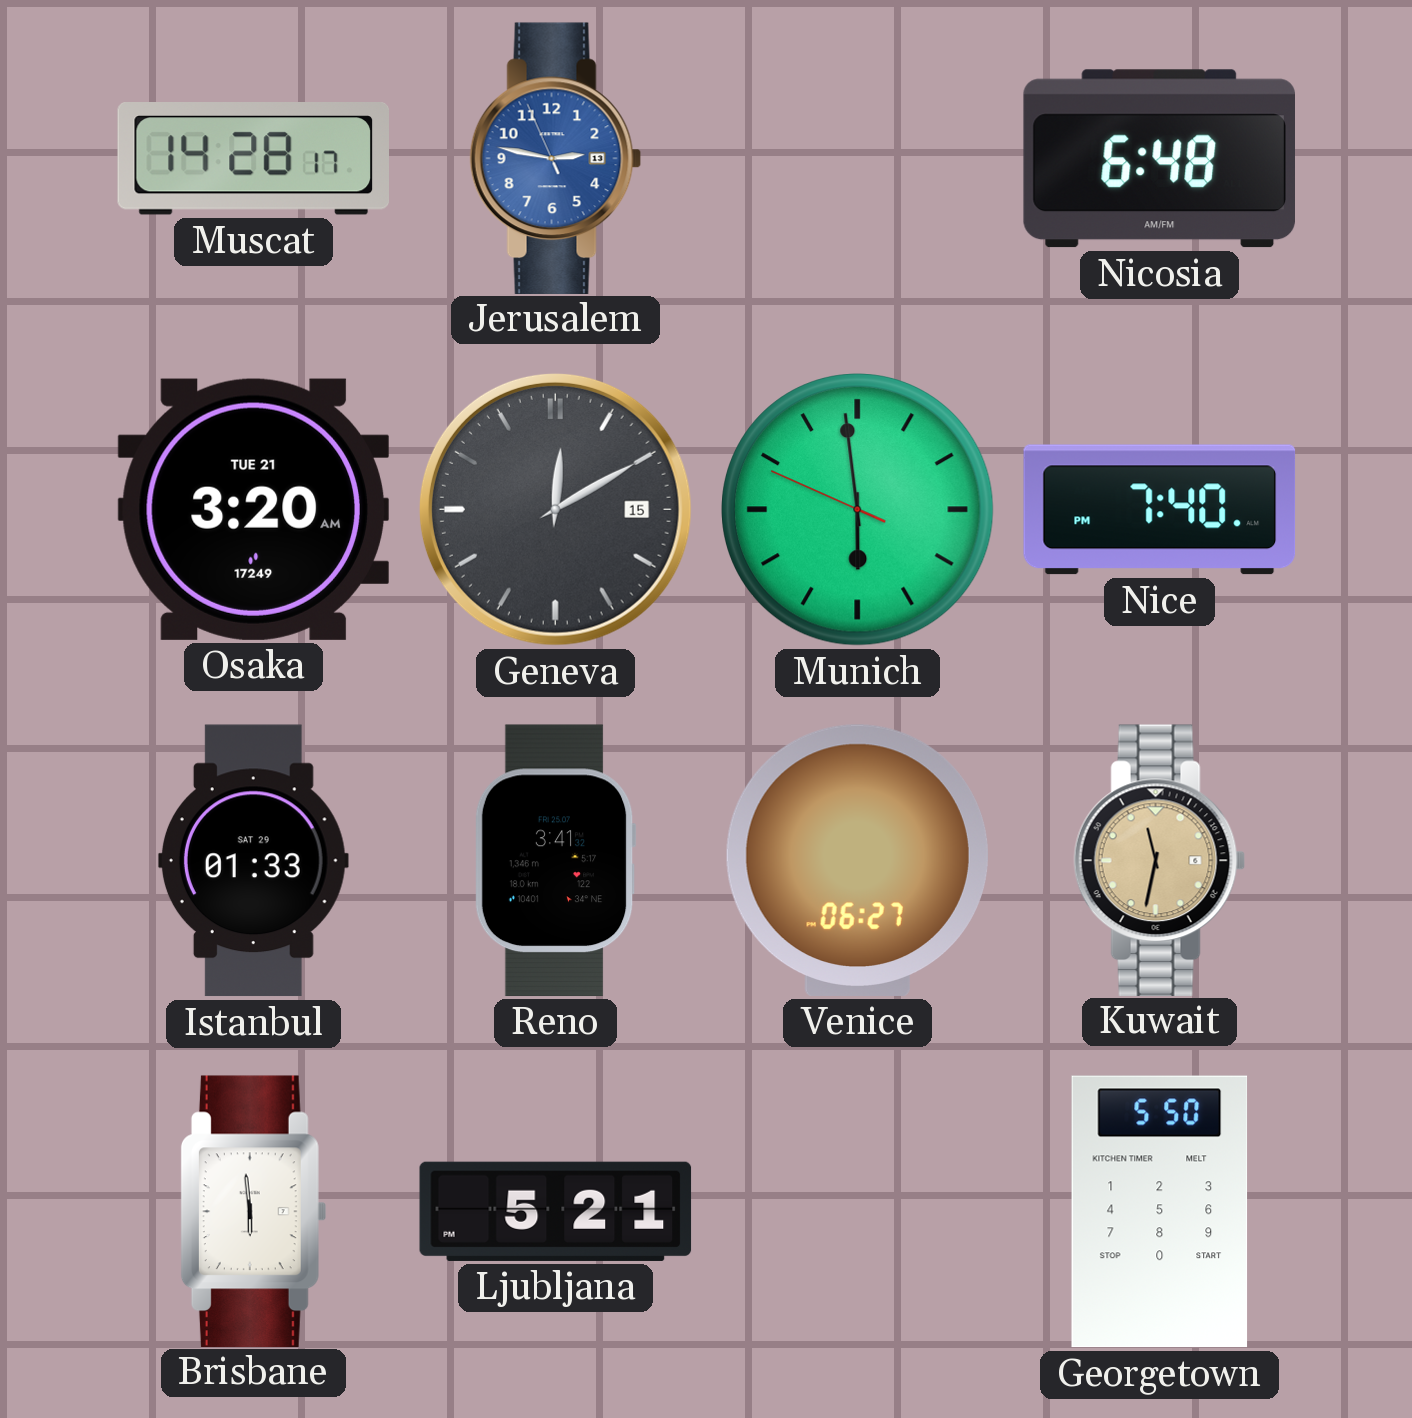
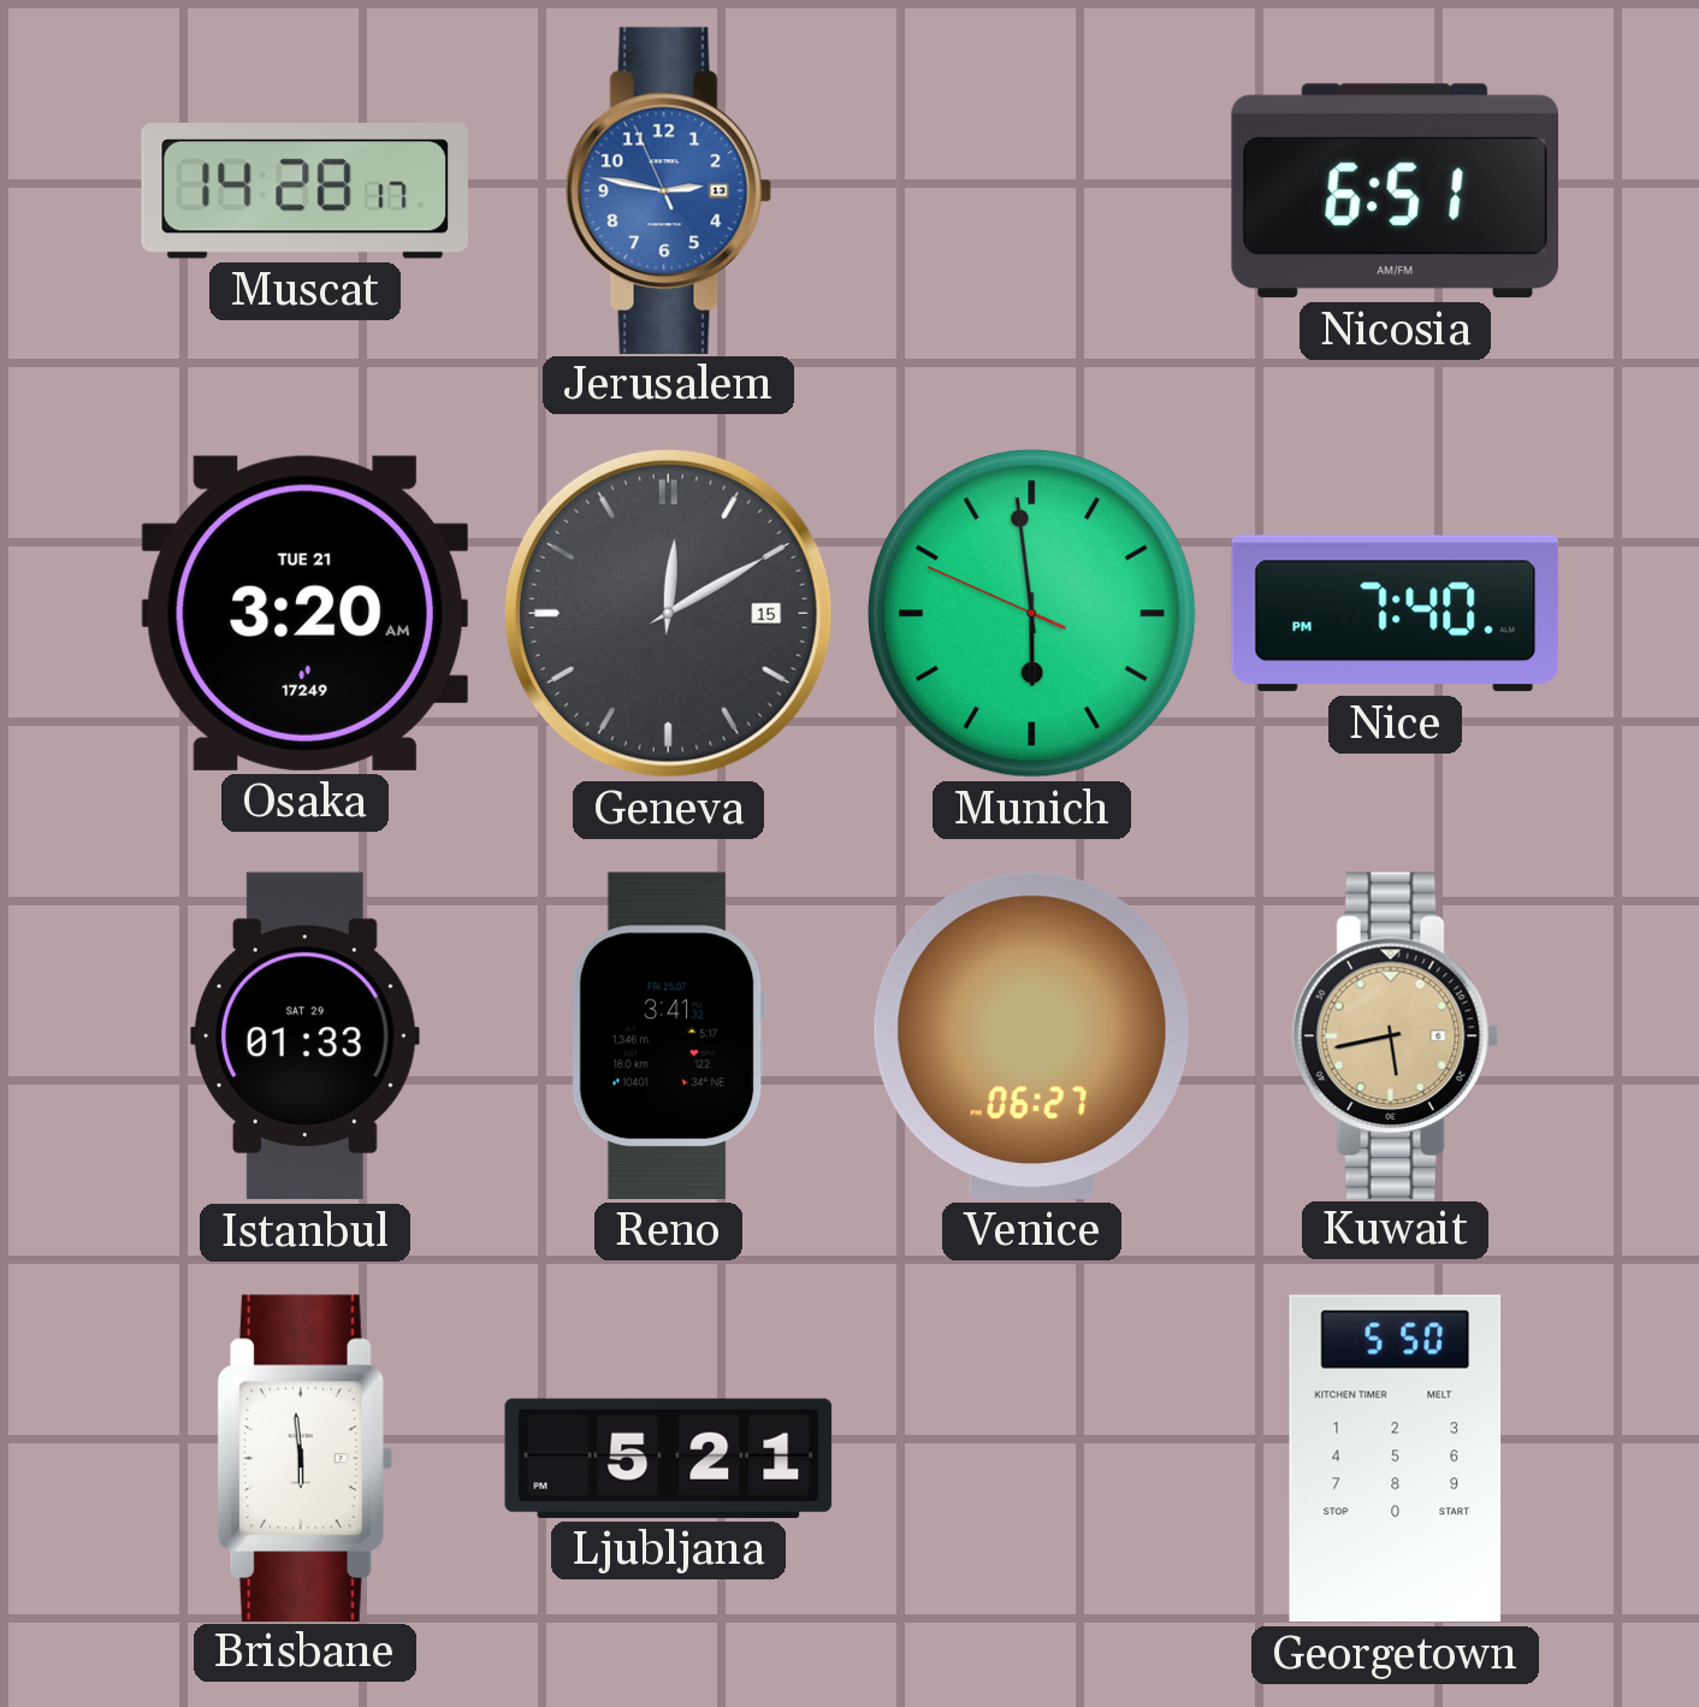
Nicosia: 6:48 -> 6:51
Kuwait: 11:32 -> 5:43
